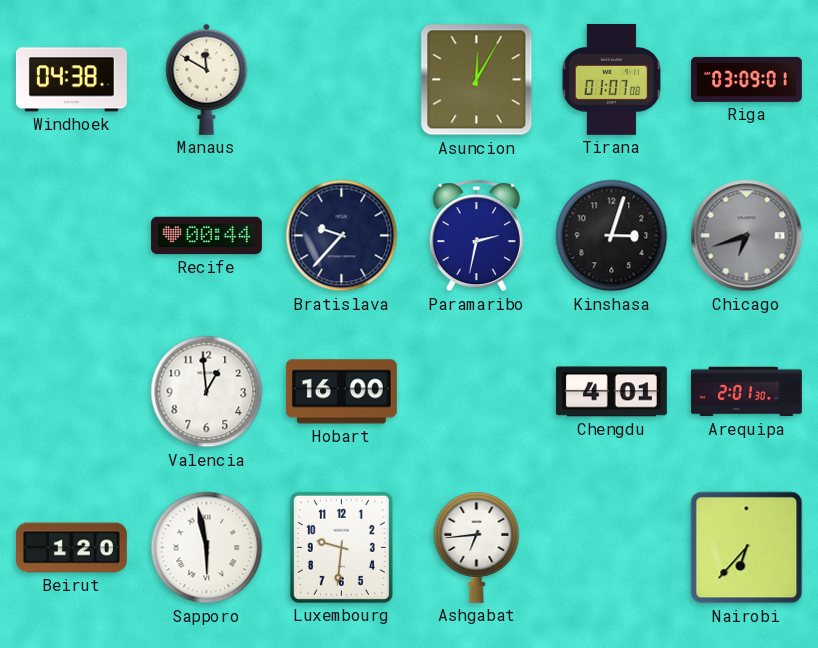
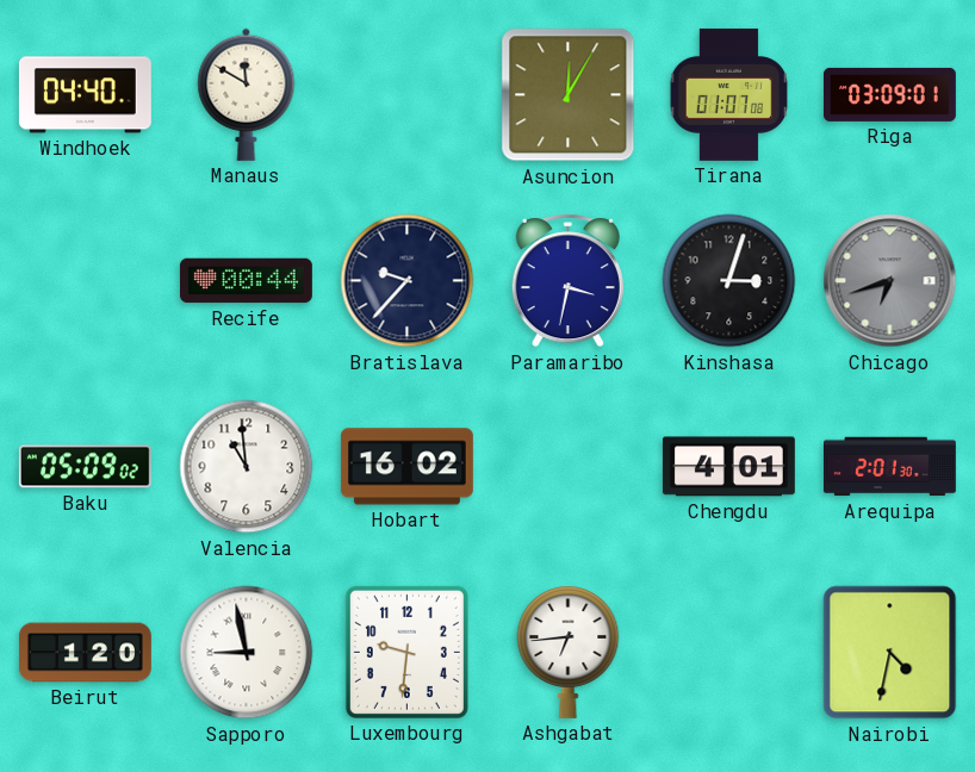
Windhoek: 04:38 -> 04:40
Paramaribo: 2:32 -> 3:32
Baku: none -> 05:09
Valencia: 12:59 -> 10:59
Hobart: 16:00 -> 16:02
Sapporo: 5:58 -> 8:58
Nairobi: 6:37 -> 4:32
